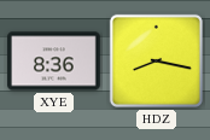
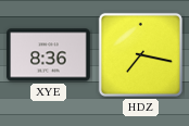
HDZ: 8:17 -> 7:17
